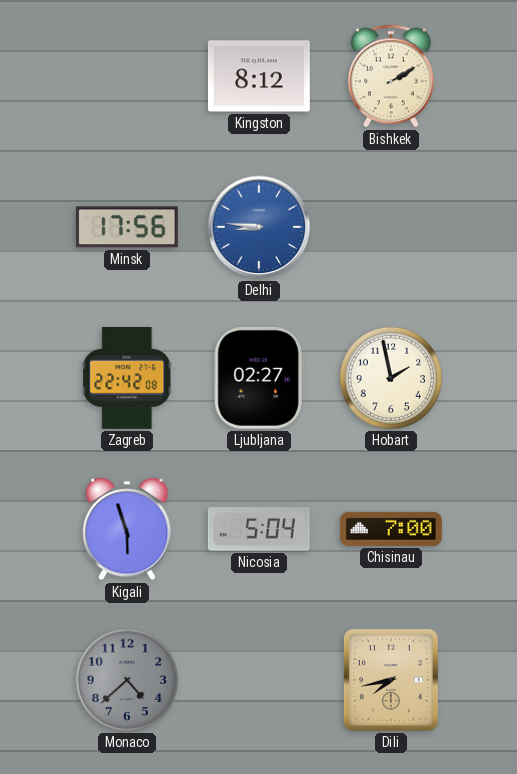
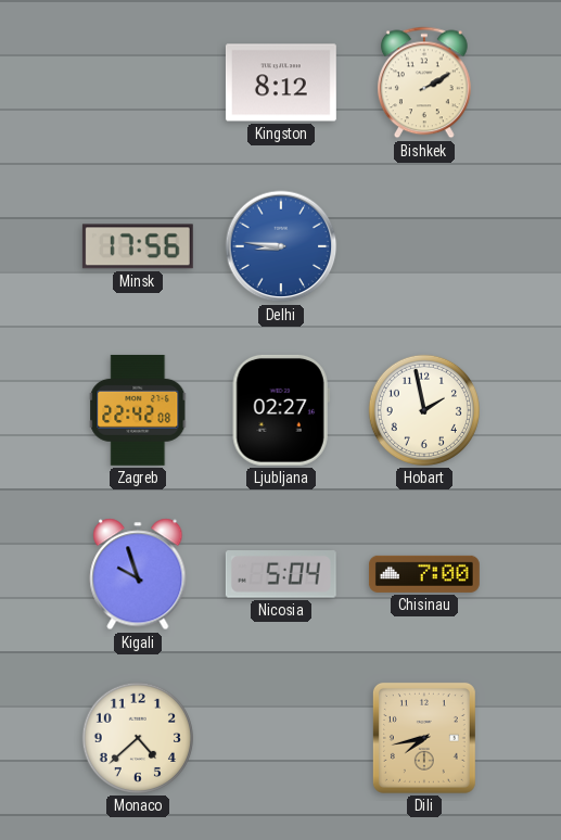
Kigali: 5:57 -> 9:57
Monaco dial: grey -> cream
